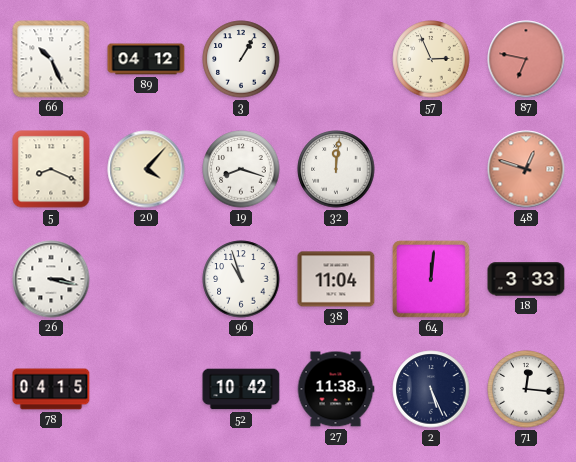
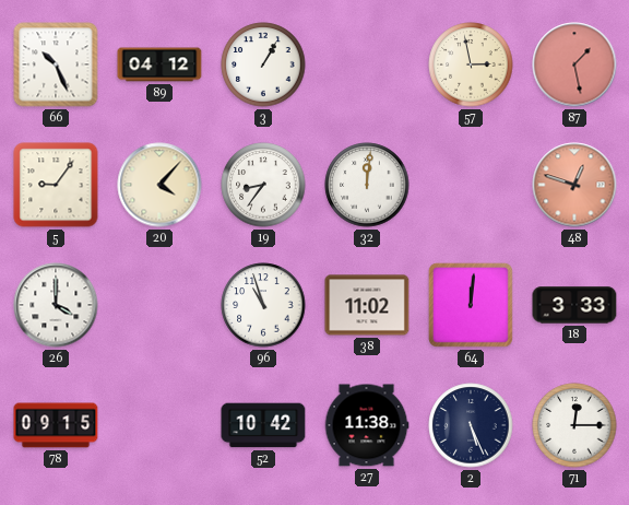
57: 2:56 -> 2:58
87: 6:47 -> 1:28
5: 8:19 -> 9:06
19: 8:18 -> 8:36
26: 3:17 -> 4:00
38: 11:04 -> 11:02
78: 04:15 -> 09:15
71: 12:16 -> 12:15
